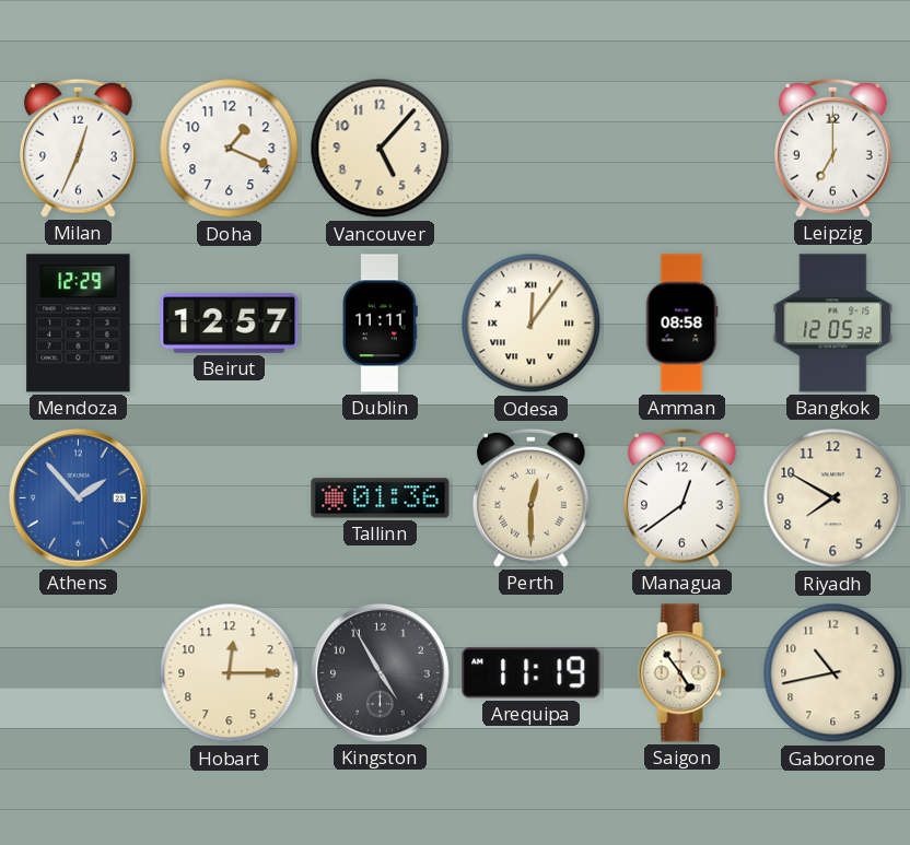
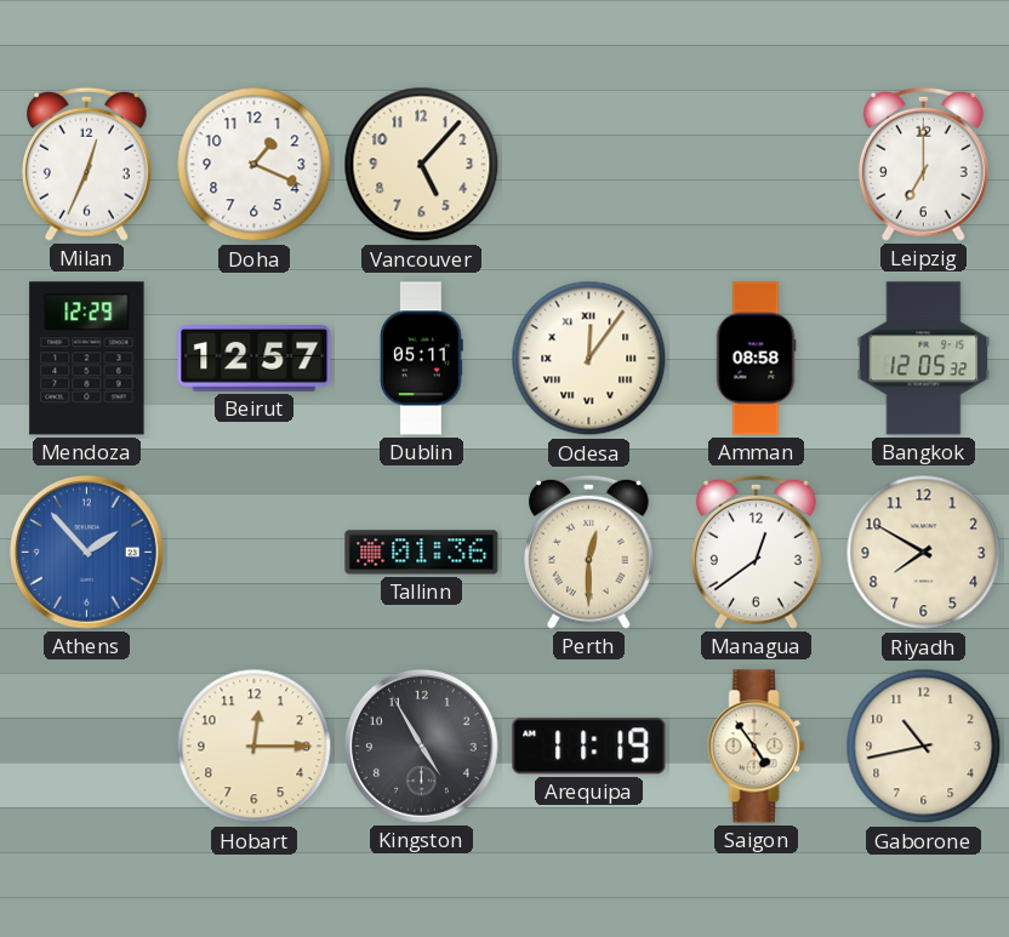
Dublin: 11:11 -> 05:11
